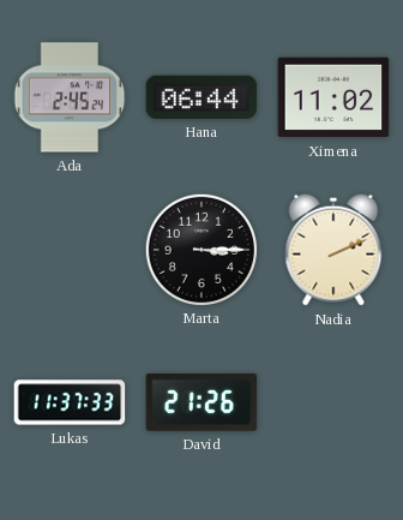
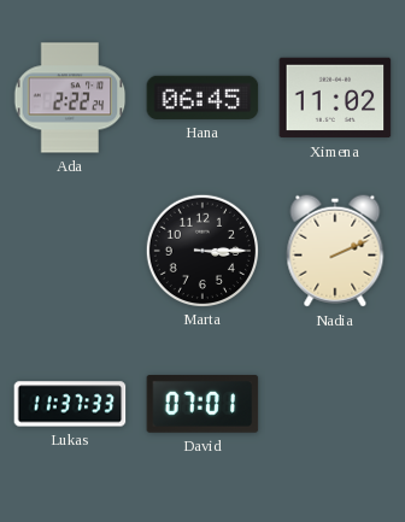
Ada: 2:45 -> 2:22
Hana: 06:44 -> 06:45
David: 21:26 -> 07:01
